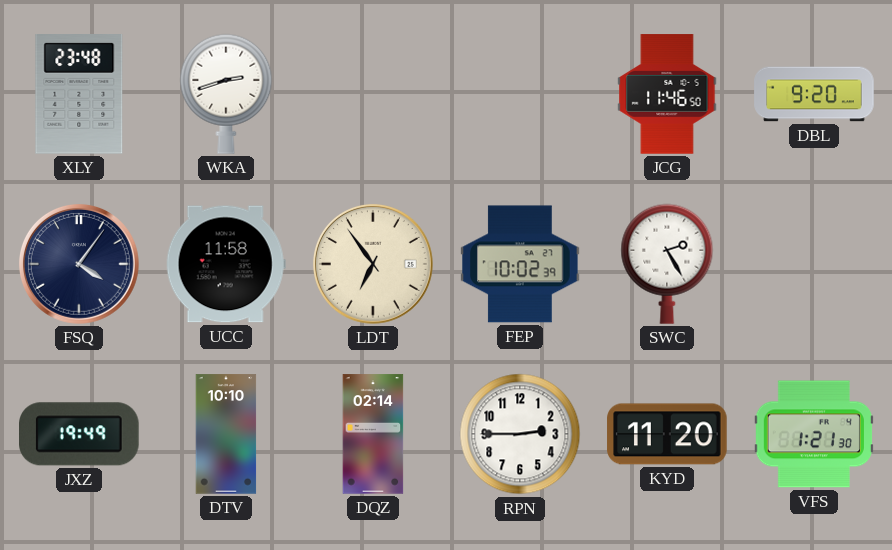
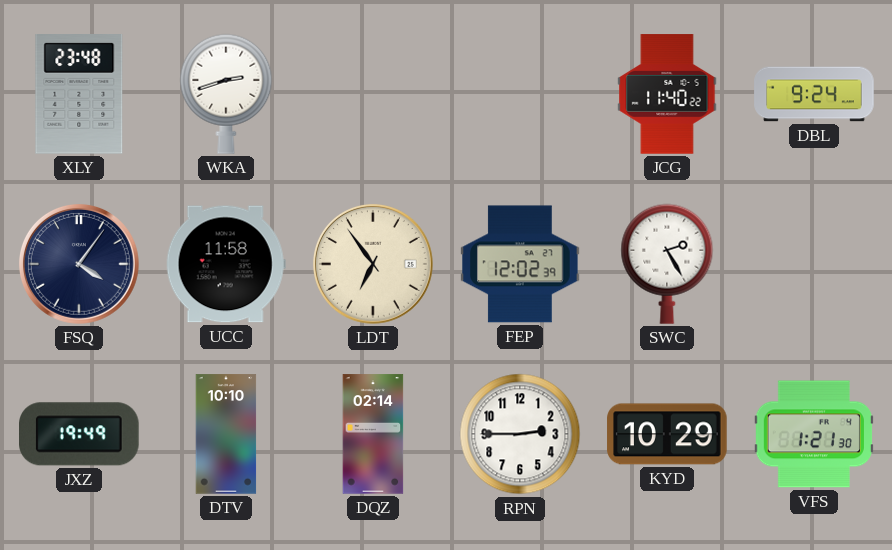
JCG: 11:46 -> 11:40
DBL: 9:20 -> 9:24
FEP: 10:02 -> 12:02
KYD: 11:20 -> 10:29
